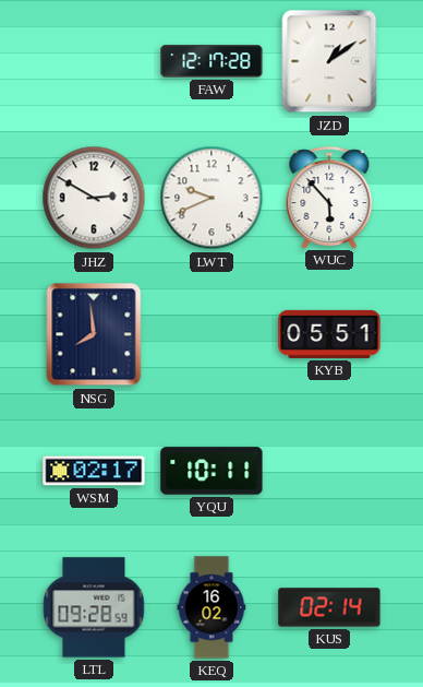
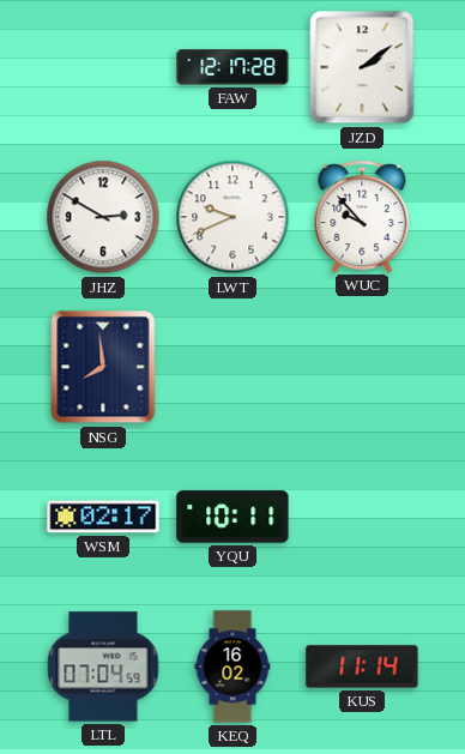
JZD: 1:09 -> 2:09
WUC: 5:53 -> 9:53
KYB: 05:51 -> none
LTL: 09:28 -> 07:04
KUS: 02:14 -> 11:14
